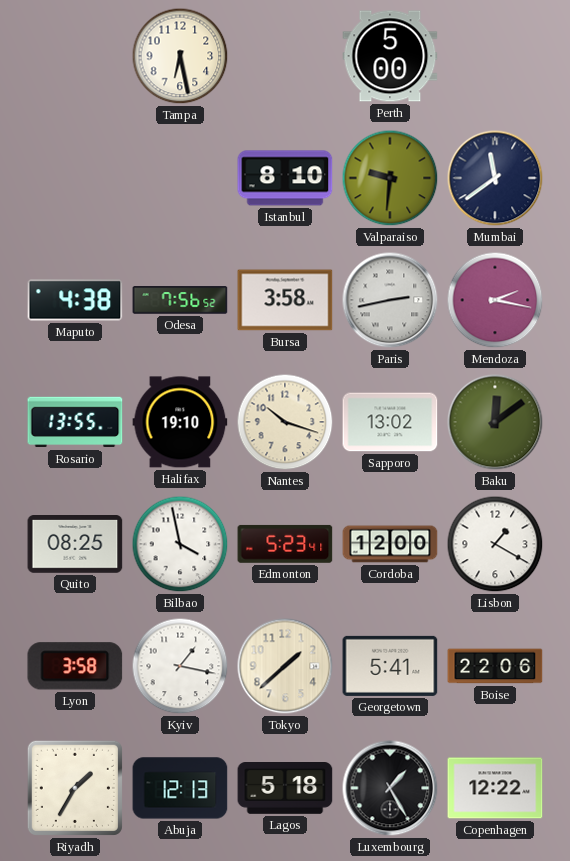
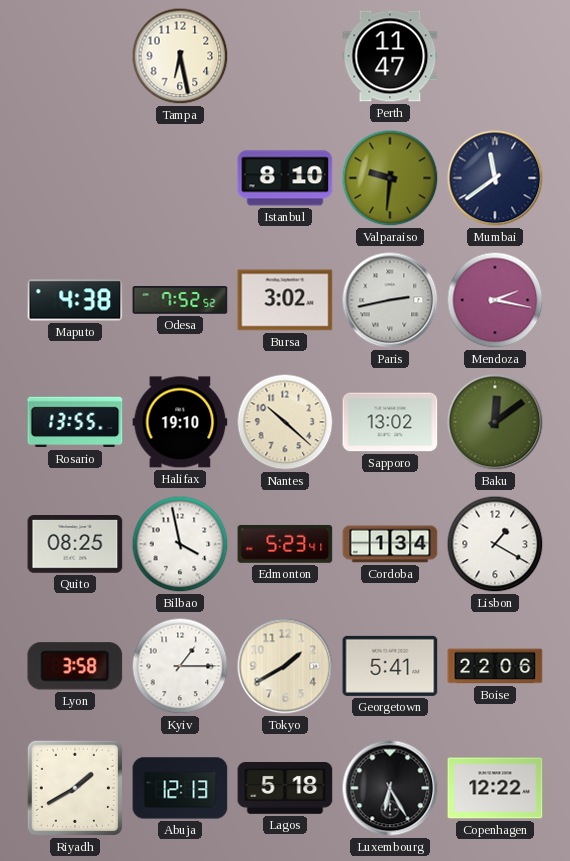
Perth: 5:00 -> 11:47
Odesa: 7:56 -> 7:52
Bursa: 3:58 -> 3:02
Nantes: 10:18 -> 10:22
Cordoba: 12:00 -> 1:34
Kyiv: 1:17 -> 1:15
Tokyo: 1:38 -> 1:40
Riyadh: 1:35 -> 1:40
Luxembourg: 1:25 -> 6:25
